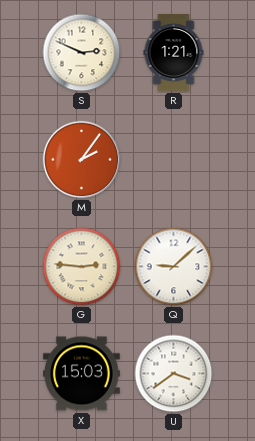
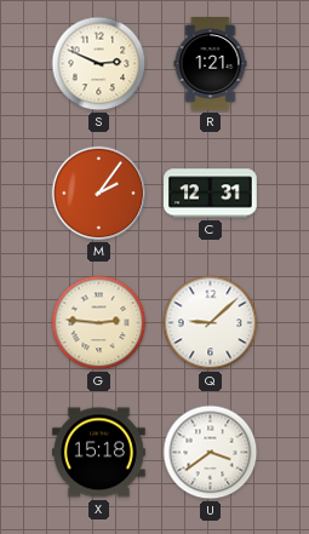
C: none -> 12:31
X: 15:03 -> 15:18
